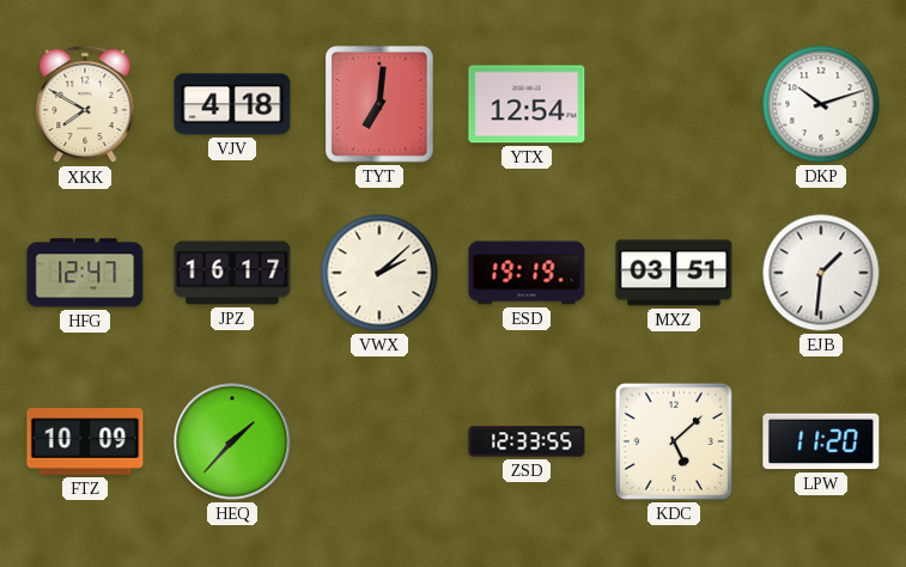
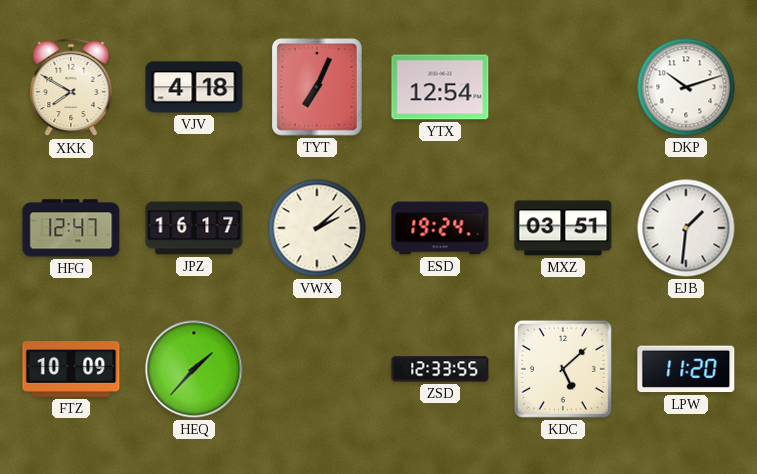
TYT: 7:01 -> 7:04
ESD: 19:19 -> 19:24
